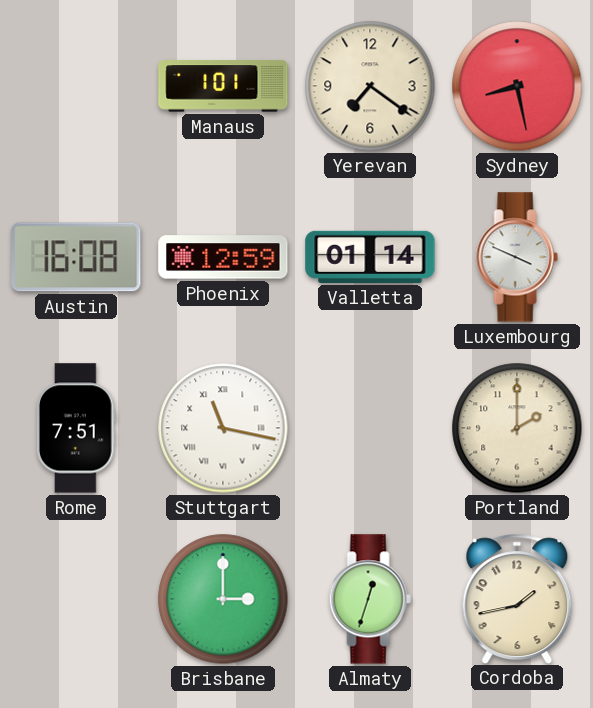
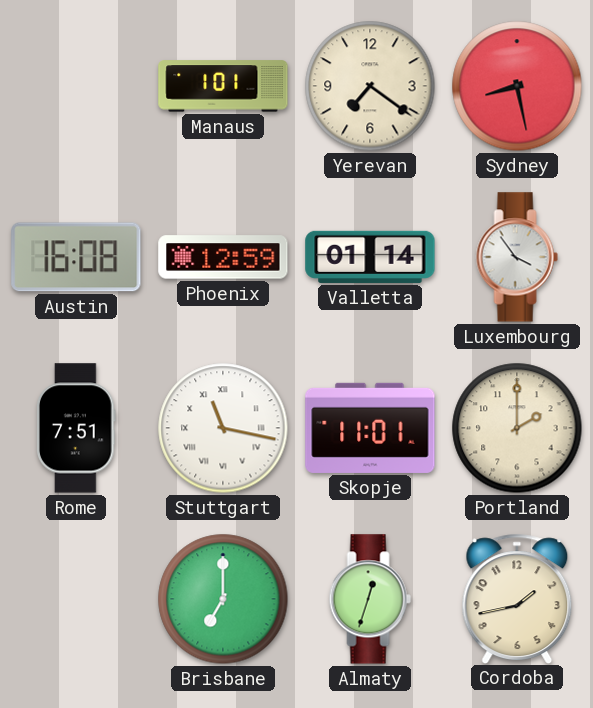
Luxembourg: 3:49 -> 3:54
Skopje: none -> 11:01
Brisbane: 3:00 -> 7:00
